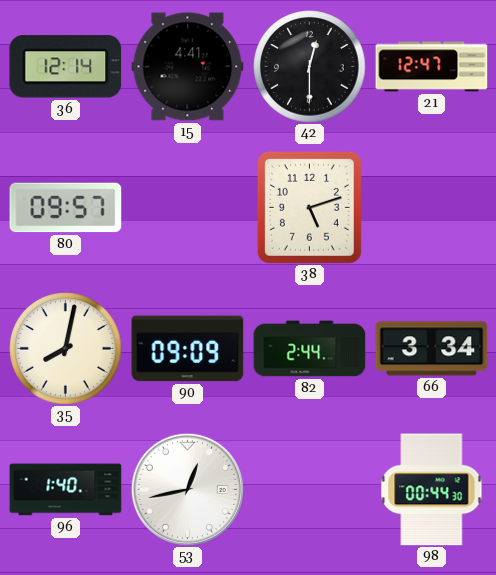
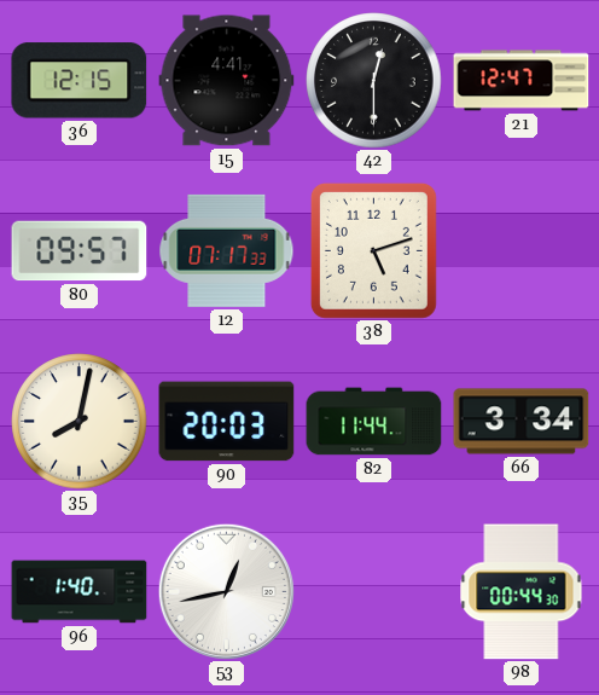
36: 12:14 -> 12:15
12: none -> 07:17
90: 09:09 -> 20:03
82: 2:44 -> 11:44
